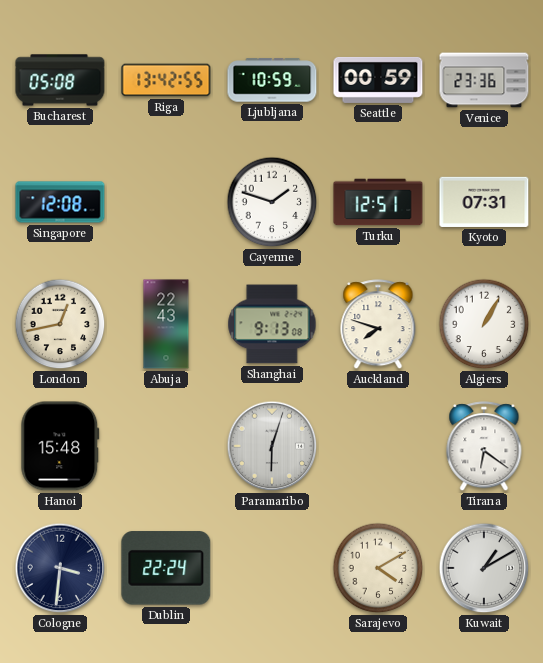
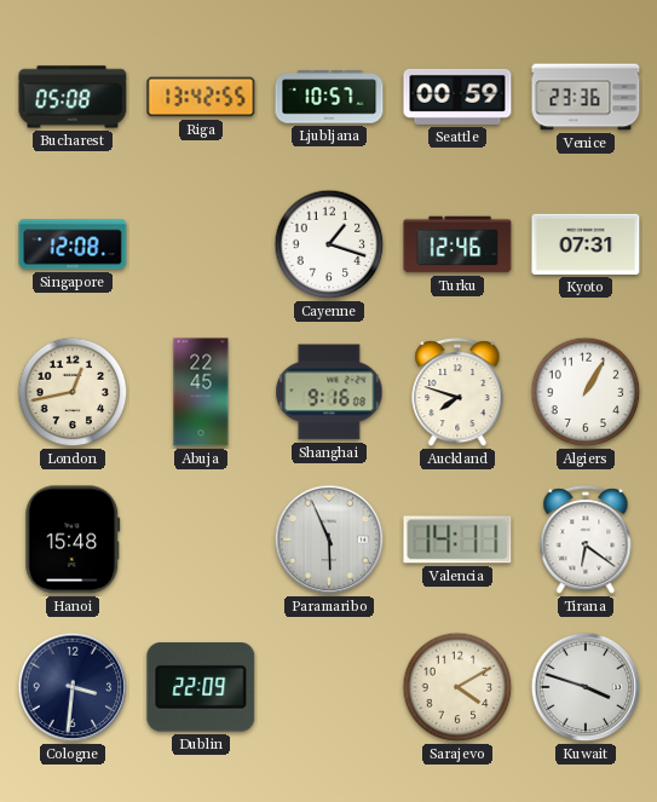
Ljubljana: 10:59 -> 10:57
Cayenne: 1:48 -> 1:18
Turku: 12:51 -> 12:46
Abuja: 22:43 -> 22:45
Shanghai: 9:13 -> 9:16
Paramaribo: 6:03 -> 5:56
Valencia: none -> 14:11
Dublin: 22:24 -> 22:09
Kuwait: 1:10 -> 3:48
